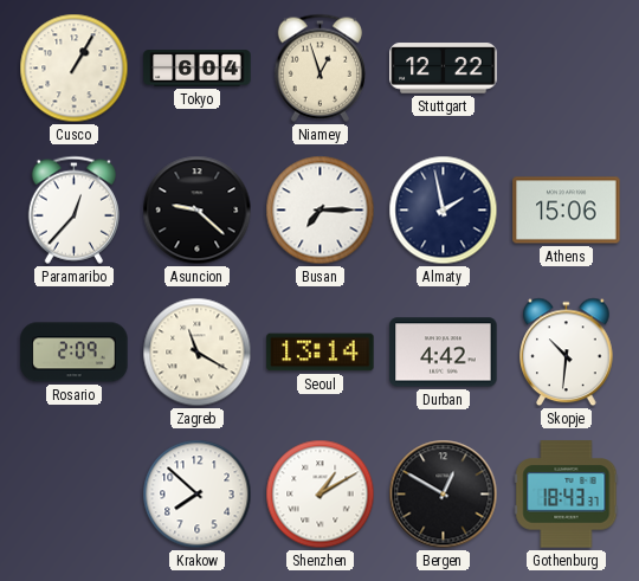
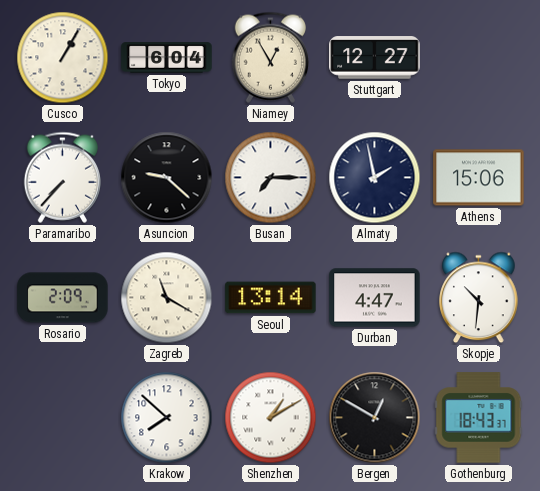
Niamey: 12:57 -> 12:55
Stuttgart: 12:22 -> 12:27
Paramaribo: 12:37 -> 7:37
Durban: 4:42 -> 4:47
